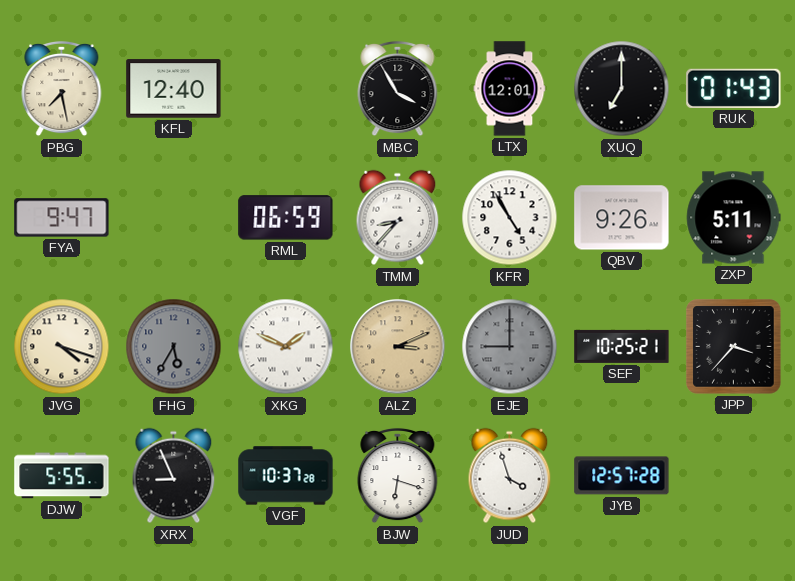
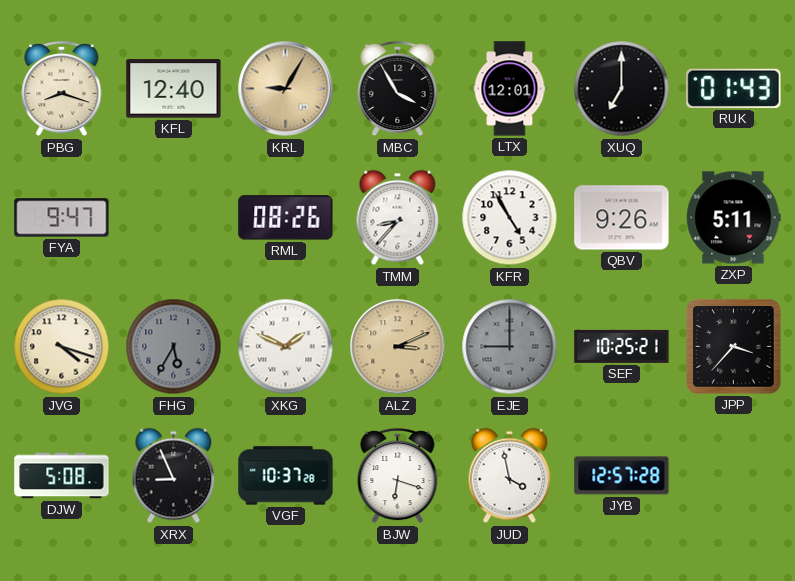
PBG: 7:28 -> 8:18
KRL: none -> 9:05
RML: 06:59 -> 08:26
DJW: 5:55 -> 5:08
JUD: 3:57 -> 3:58
